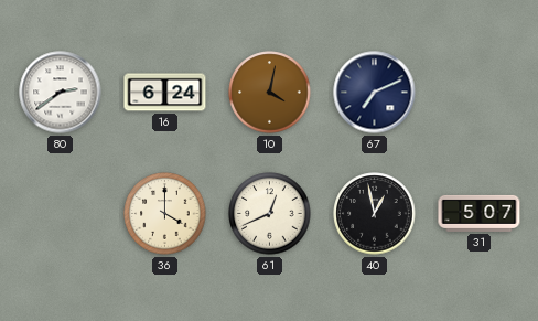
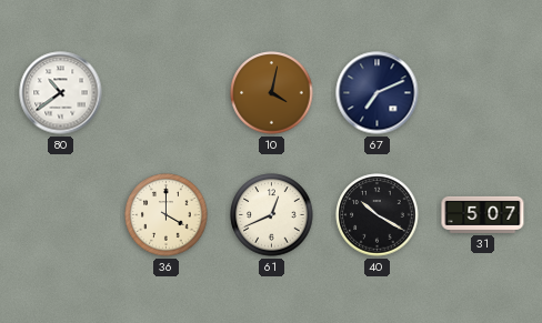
80: 2:39 -> 10:39
16: 6:24 -> none
40: 12:58 -> 10:20
